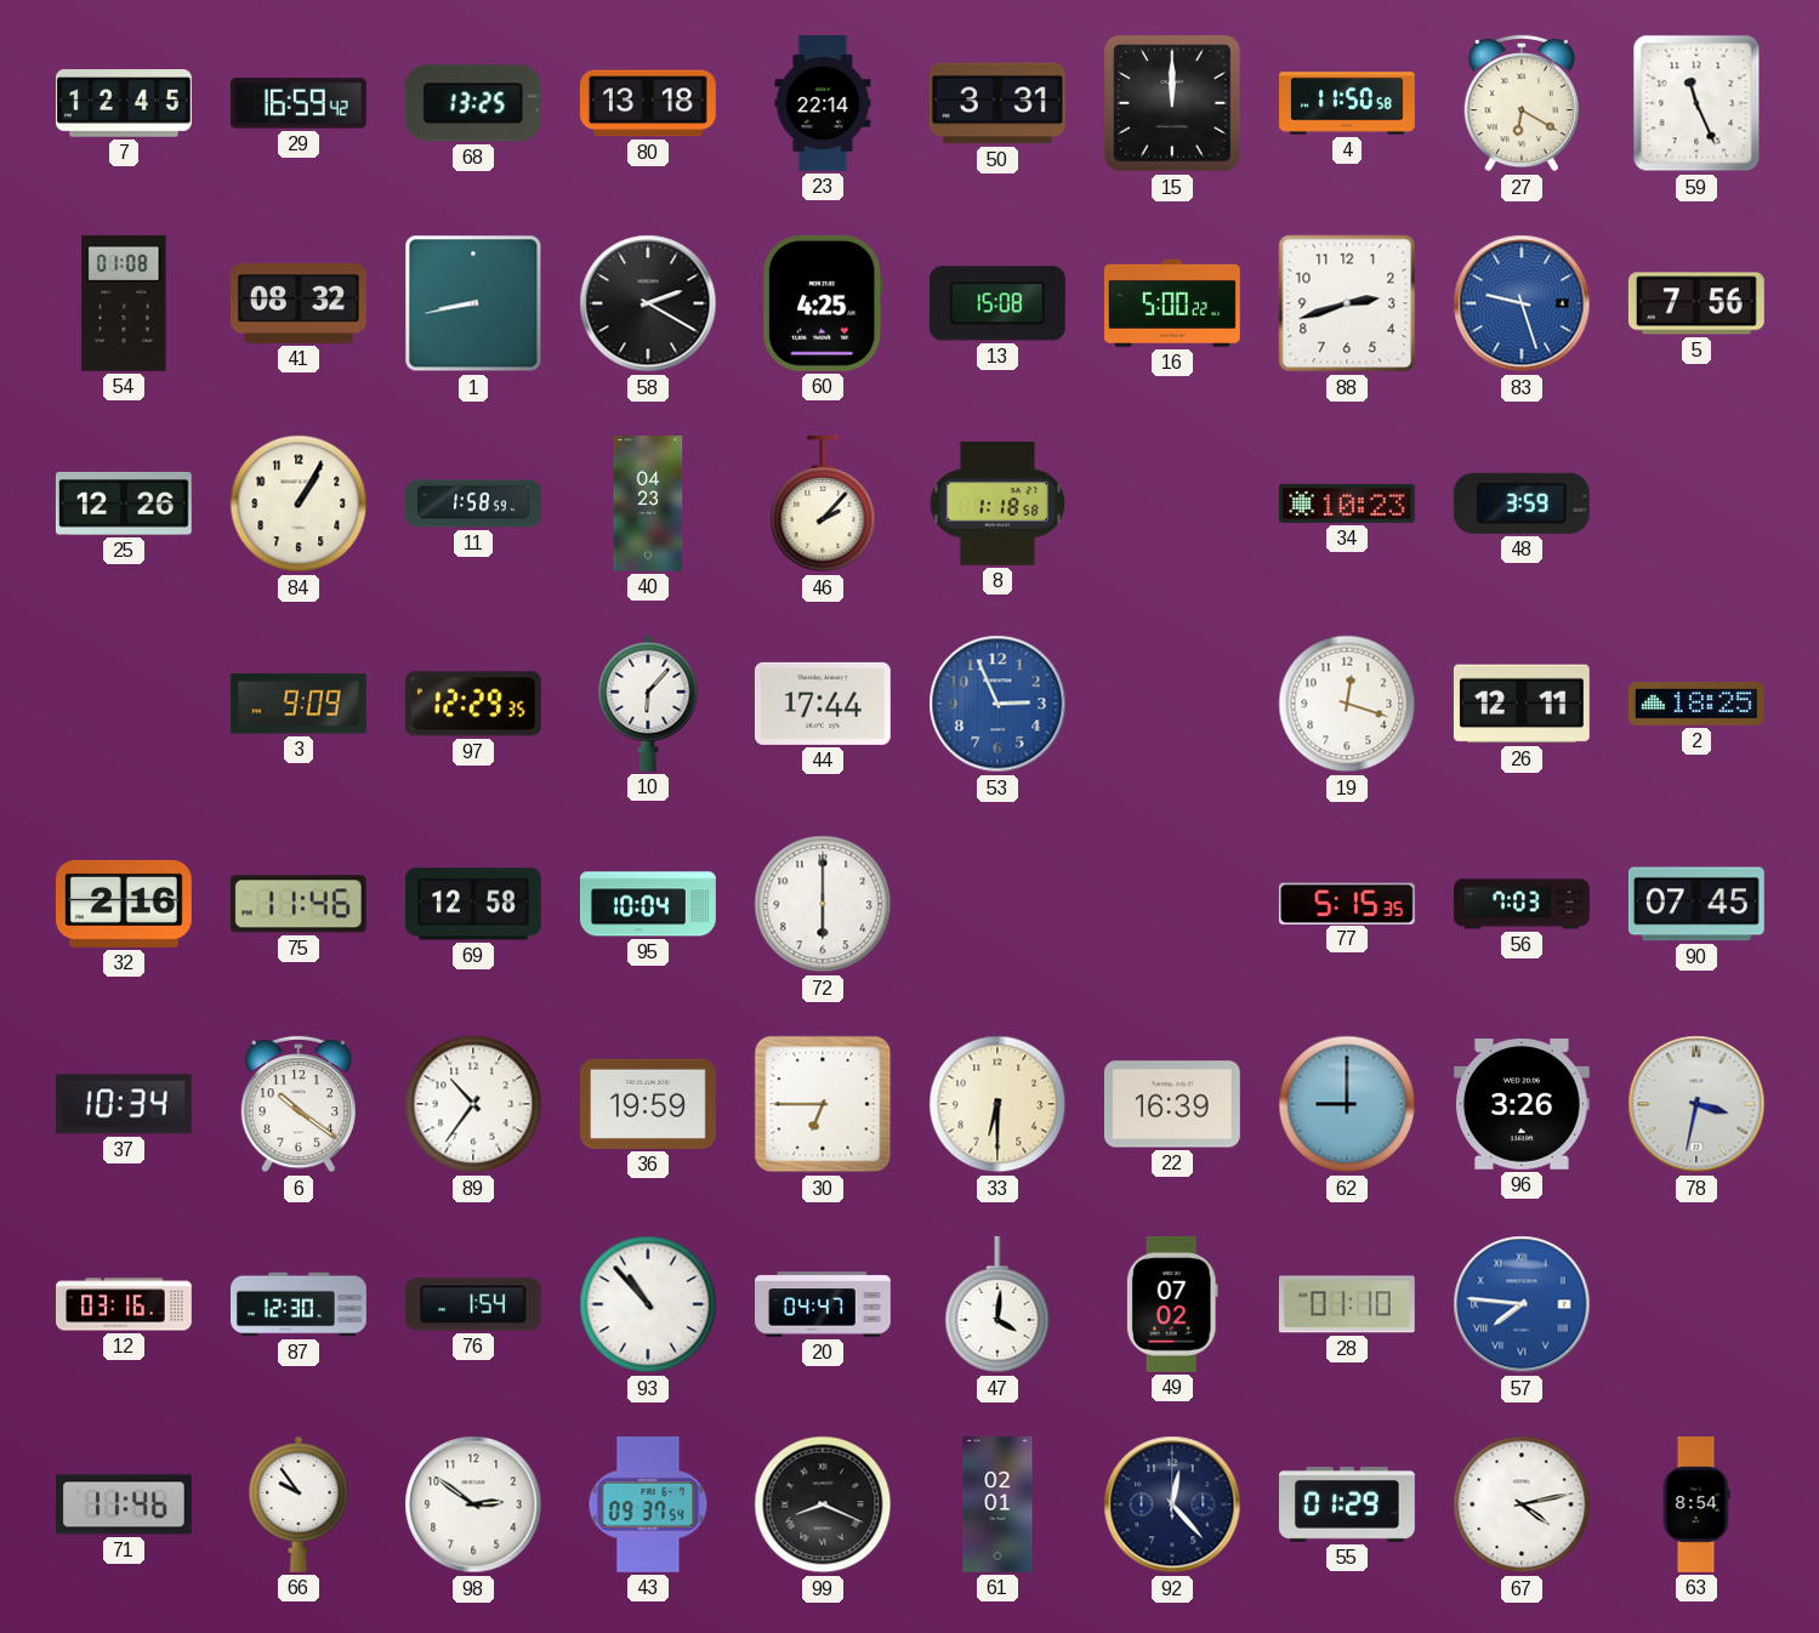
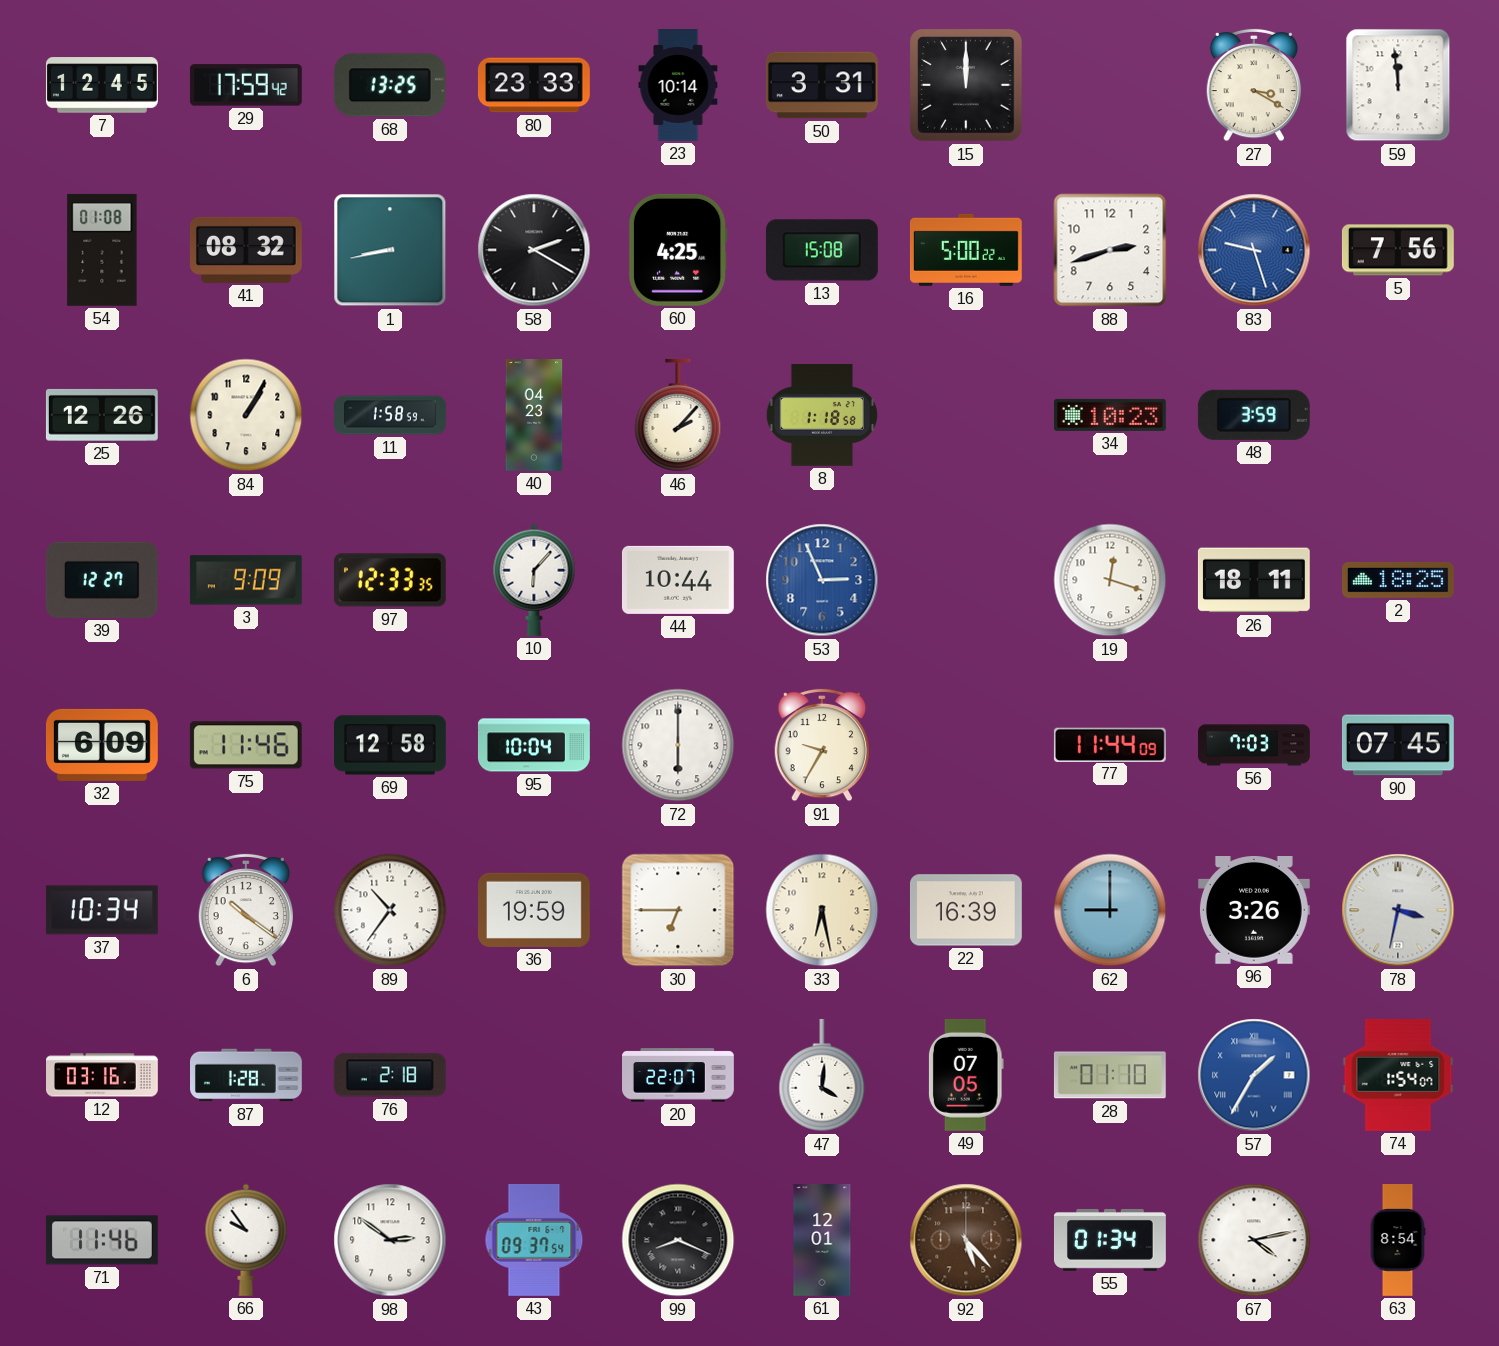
29: 16:59 -> 17:59
80: 13:18 -> 23:33
23: 22:14 -> 10:14
4: 11:50 -> none
27: 6:20 -> 3:20
59: 11:26 -> 11:59
39: none -> 12:27
97: 12:29 -> 12:33
44: 17:44 -> 10:44
26: 12:11 -> 18:11
32: 2:16 -> 6:09
91: none -> 9:35
77: 5:15 -> 11:44
33: 6:30 -> 6:28
87: 12:30 -> 1:28
76: 1:54 -> 2:18
93: 10:53 -> none
20: 04:47 -> 22:07
49: 07:02 -> 07:05
57: 7:46 -> 1:35
74: none -> 1:54
61: 02:01 -> 12:01
92: 12:23 -> 5:23
92 dial: navy -> brown
55: 01:29 -> 01:34
